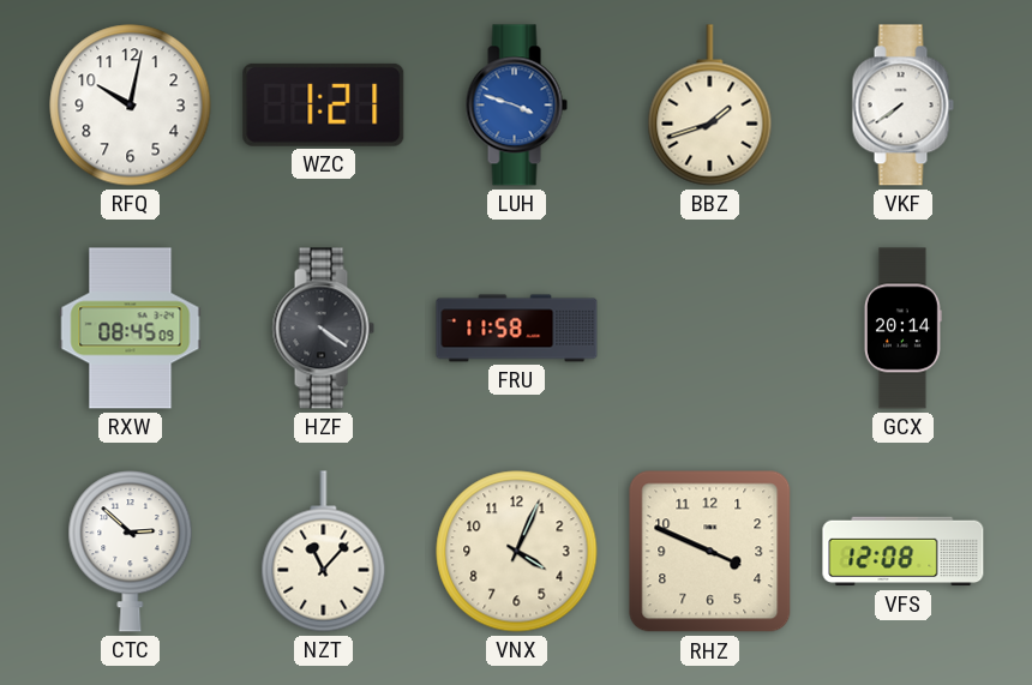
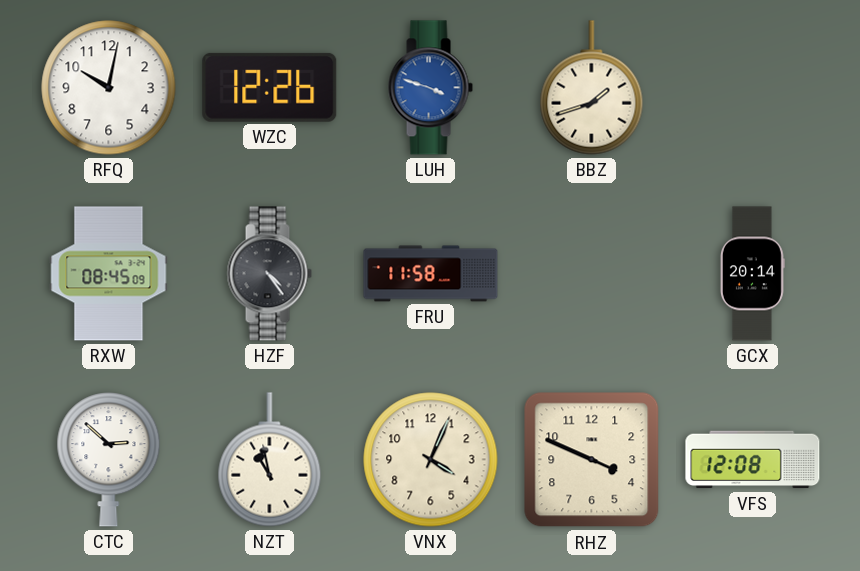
WZC: 1:21 -> 12:26
VKF: 7:39 -> none
HZF: 4:21 -> 4:24
NZT: 11:07 -> 10:58
